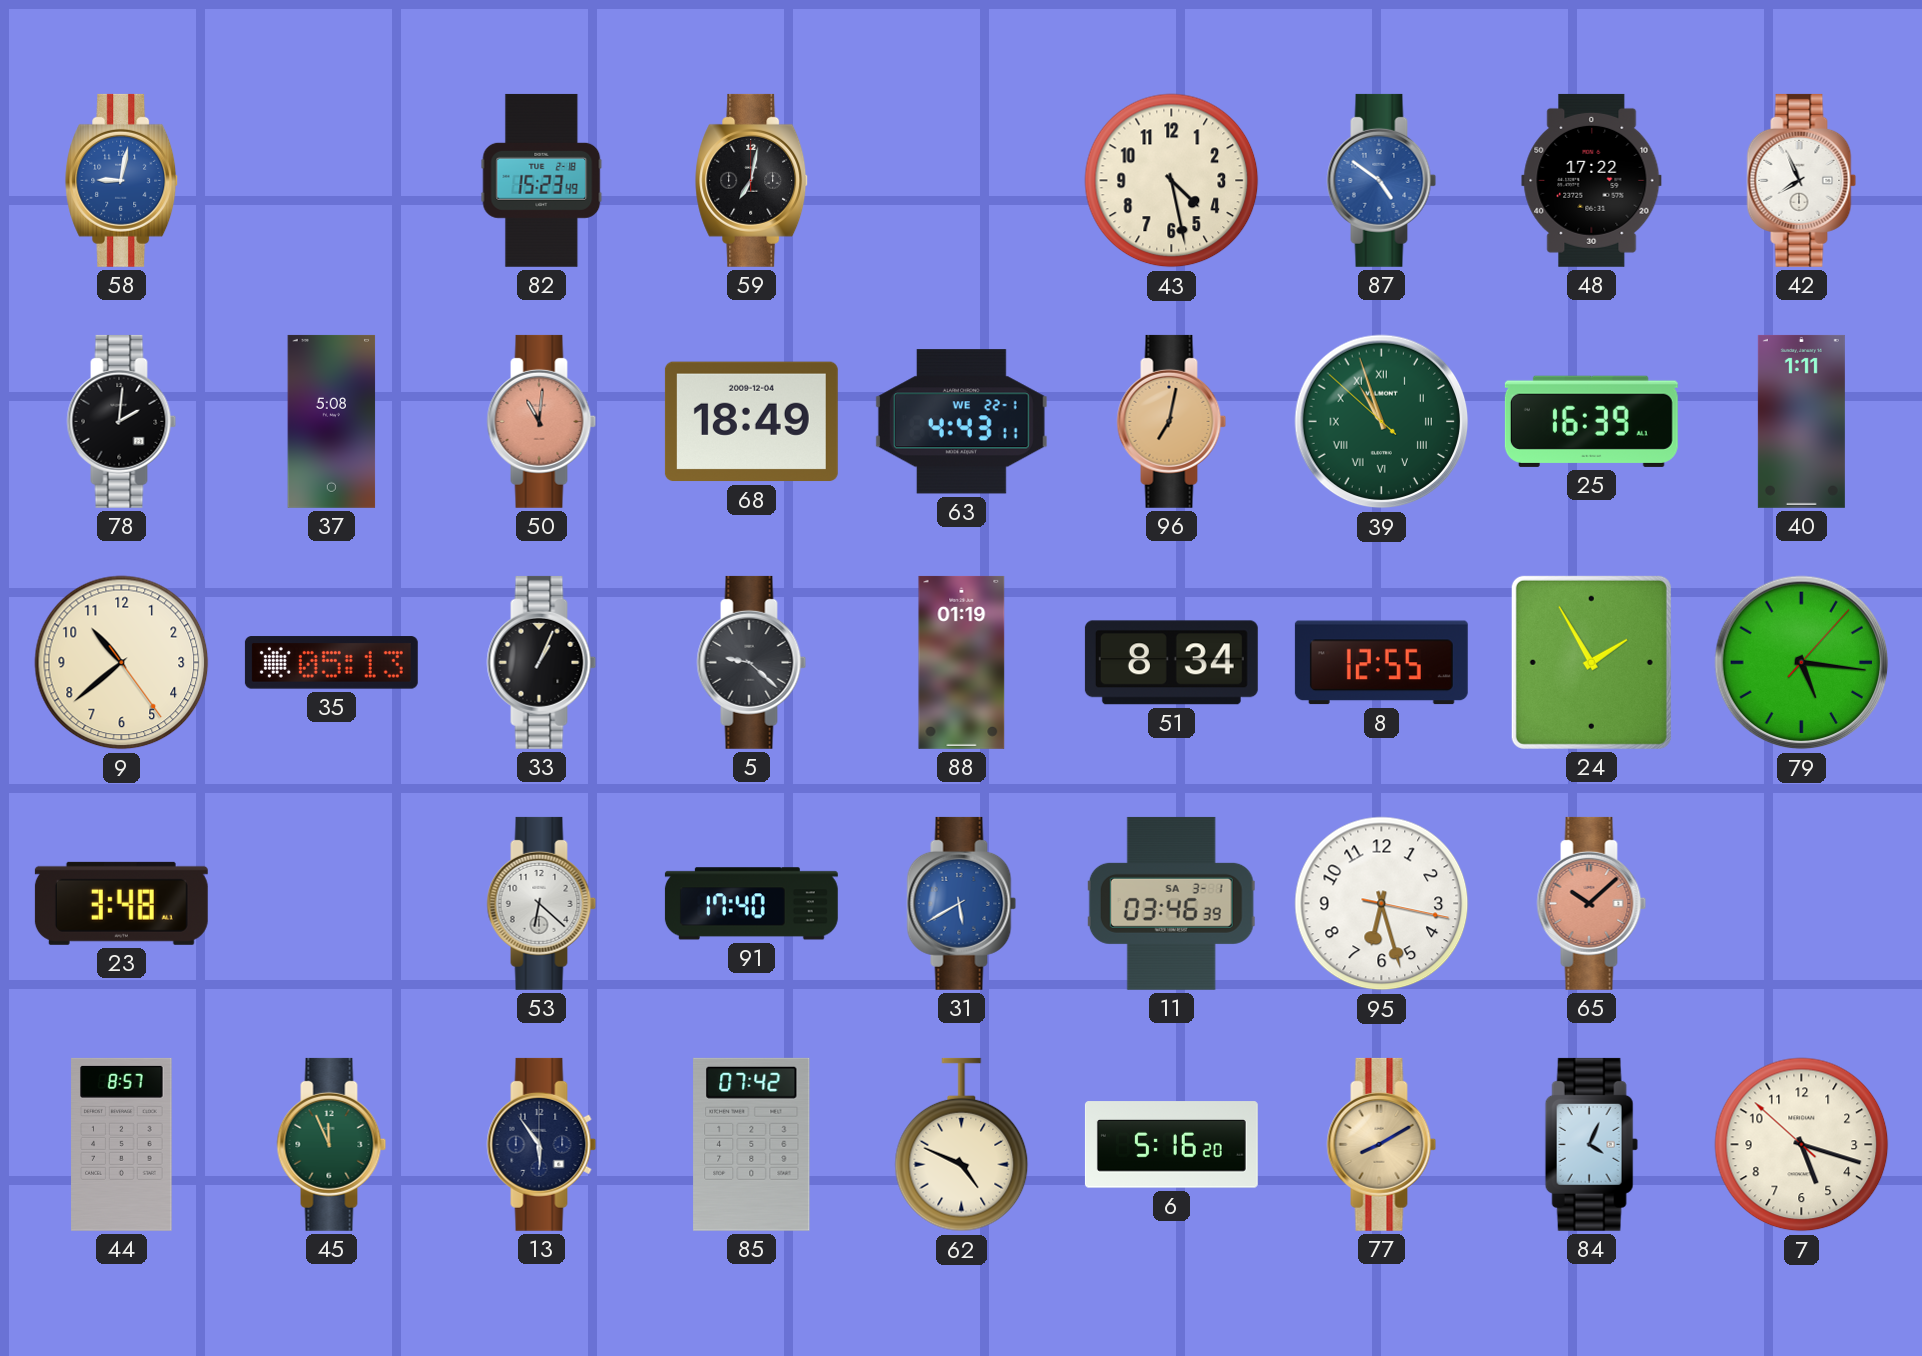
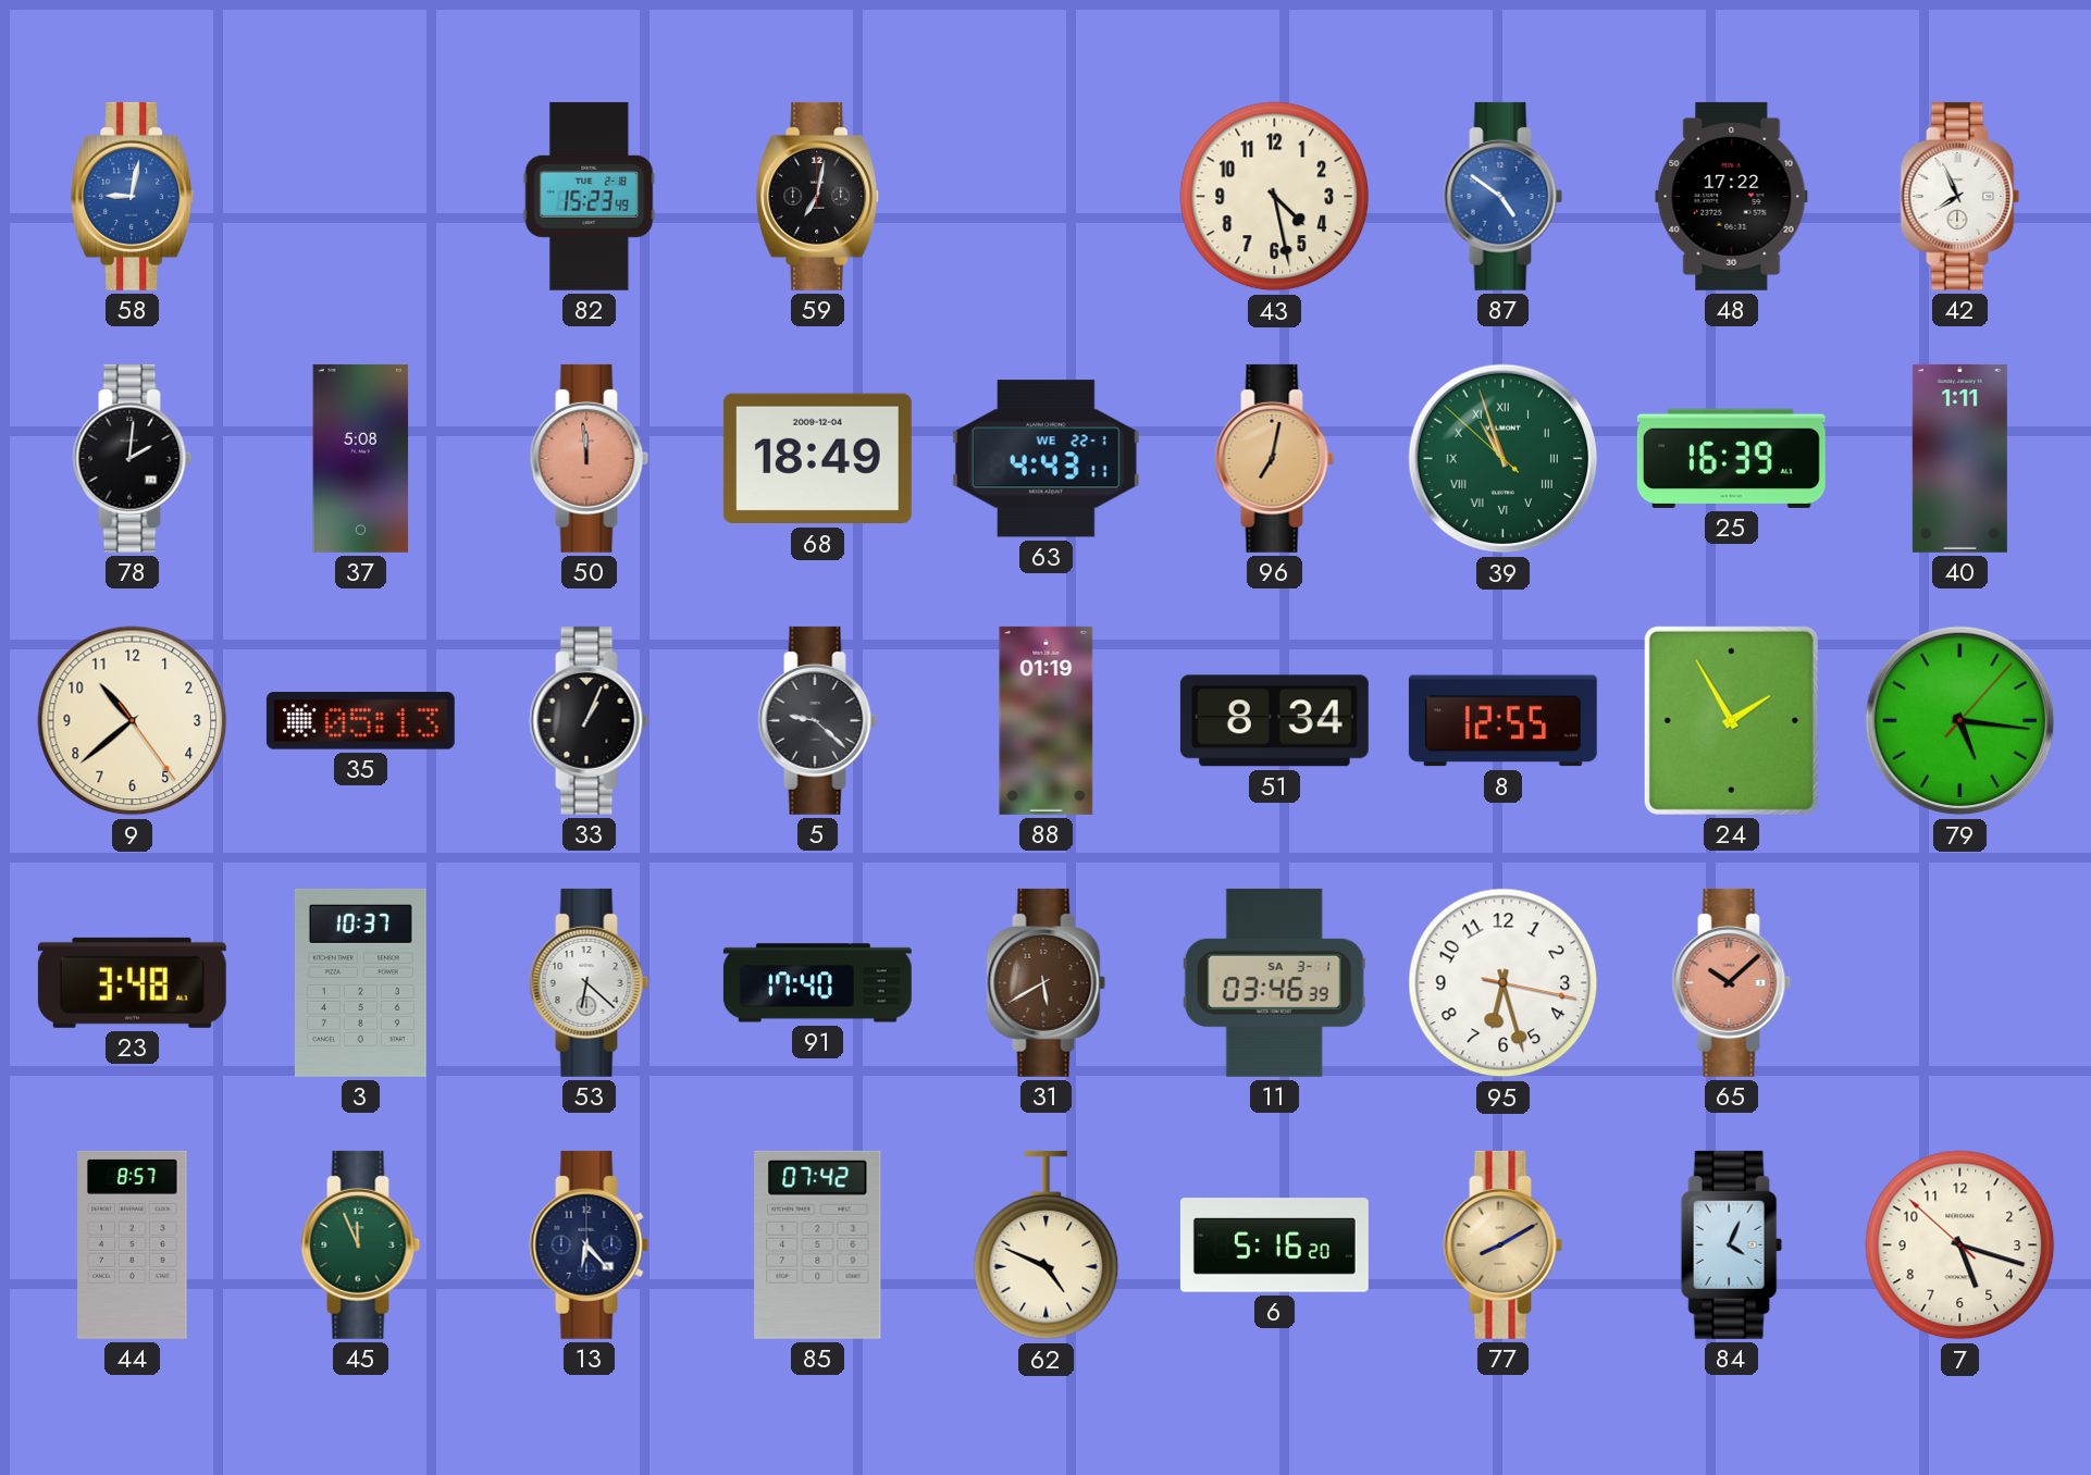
50: 11:01 -> 11:59
3: none -> 10:37
31 dial: blue -> brown
13: 5:54 -> 6:23
